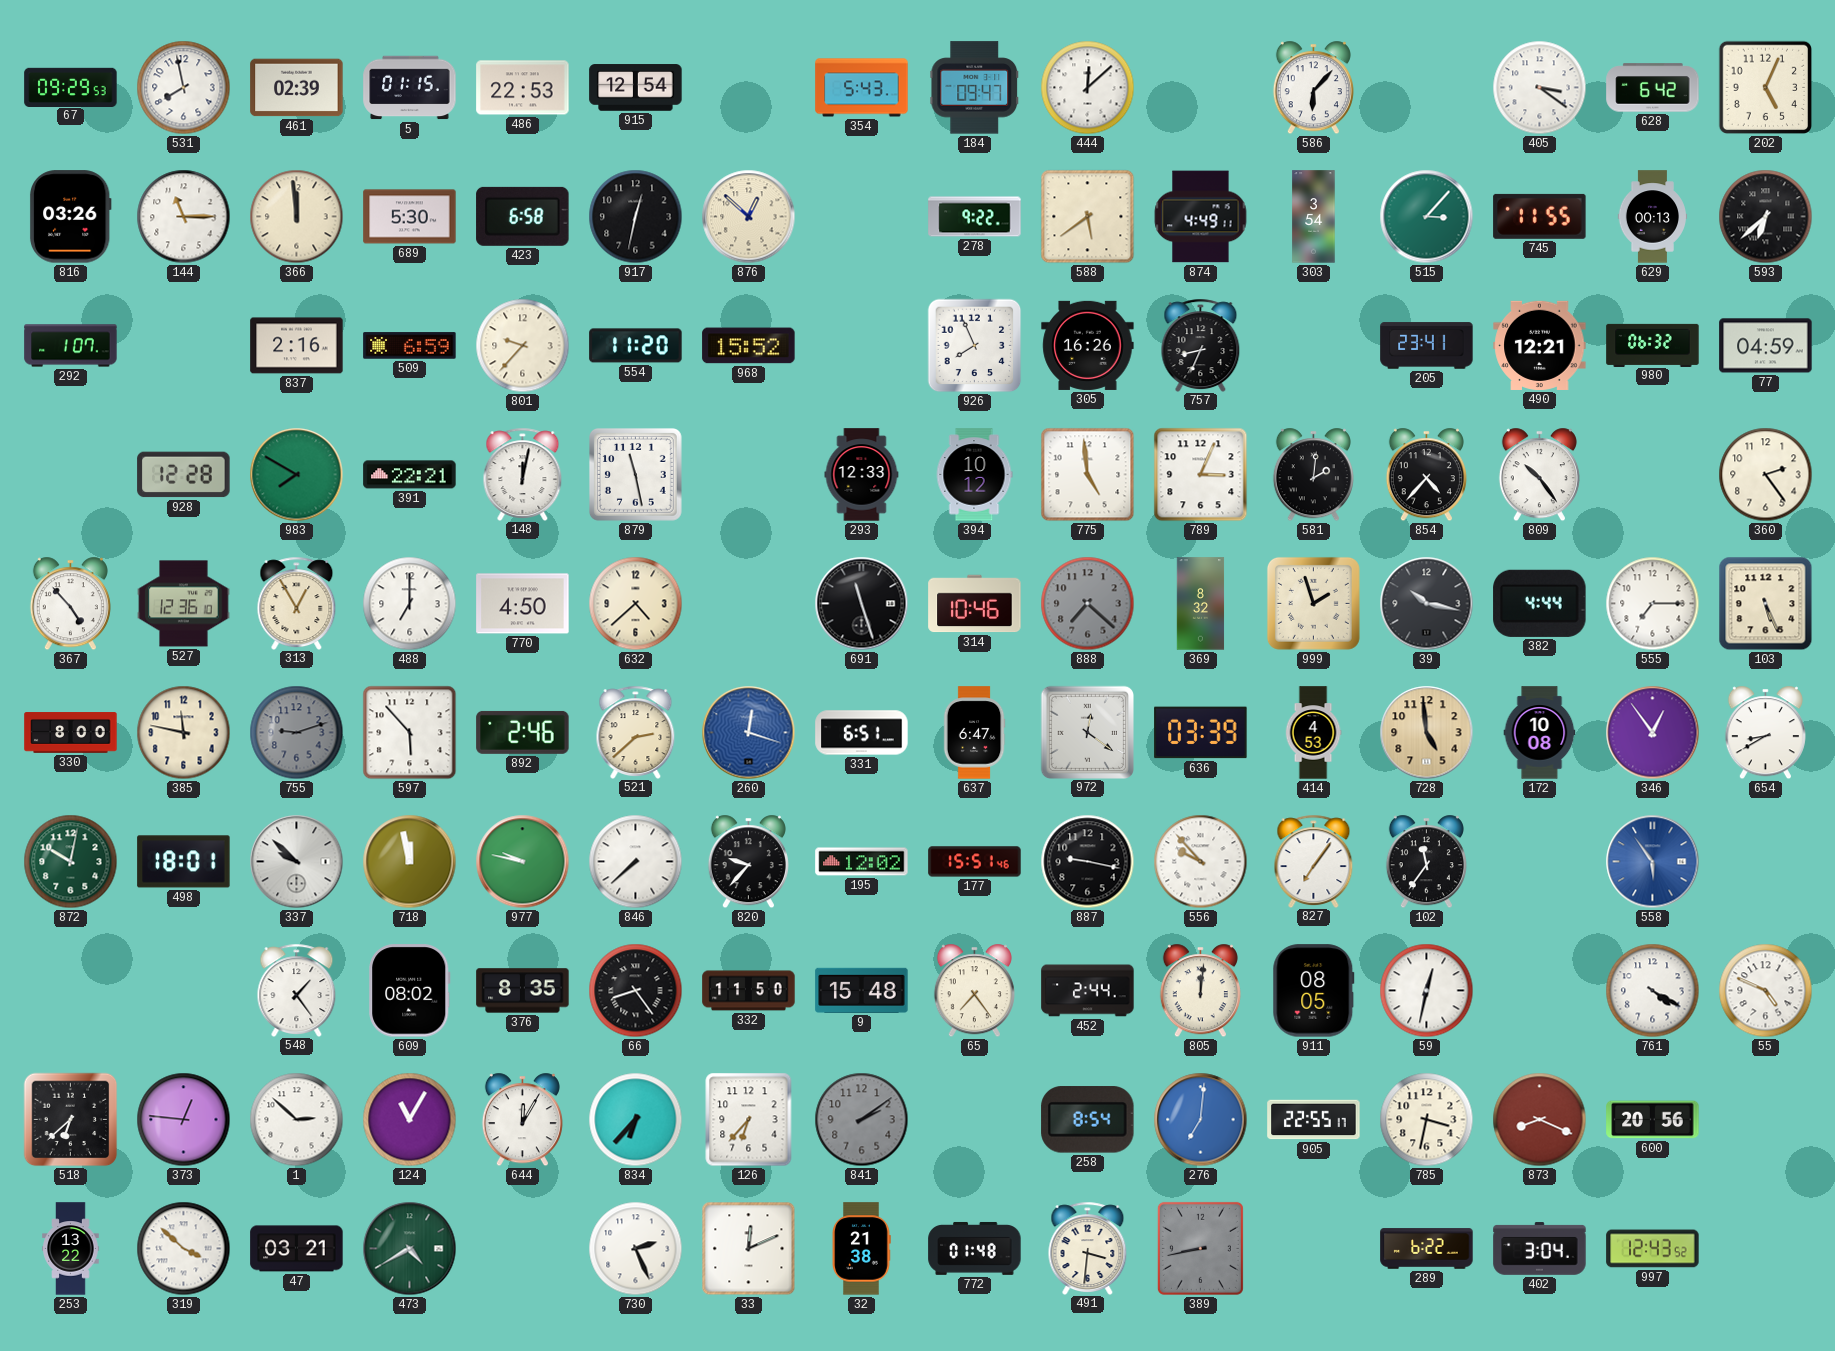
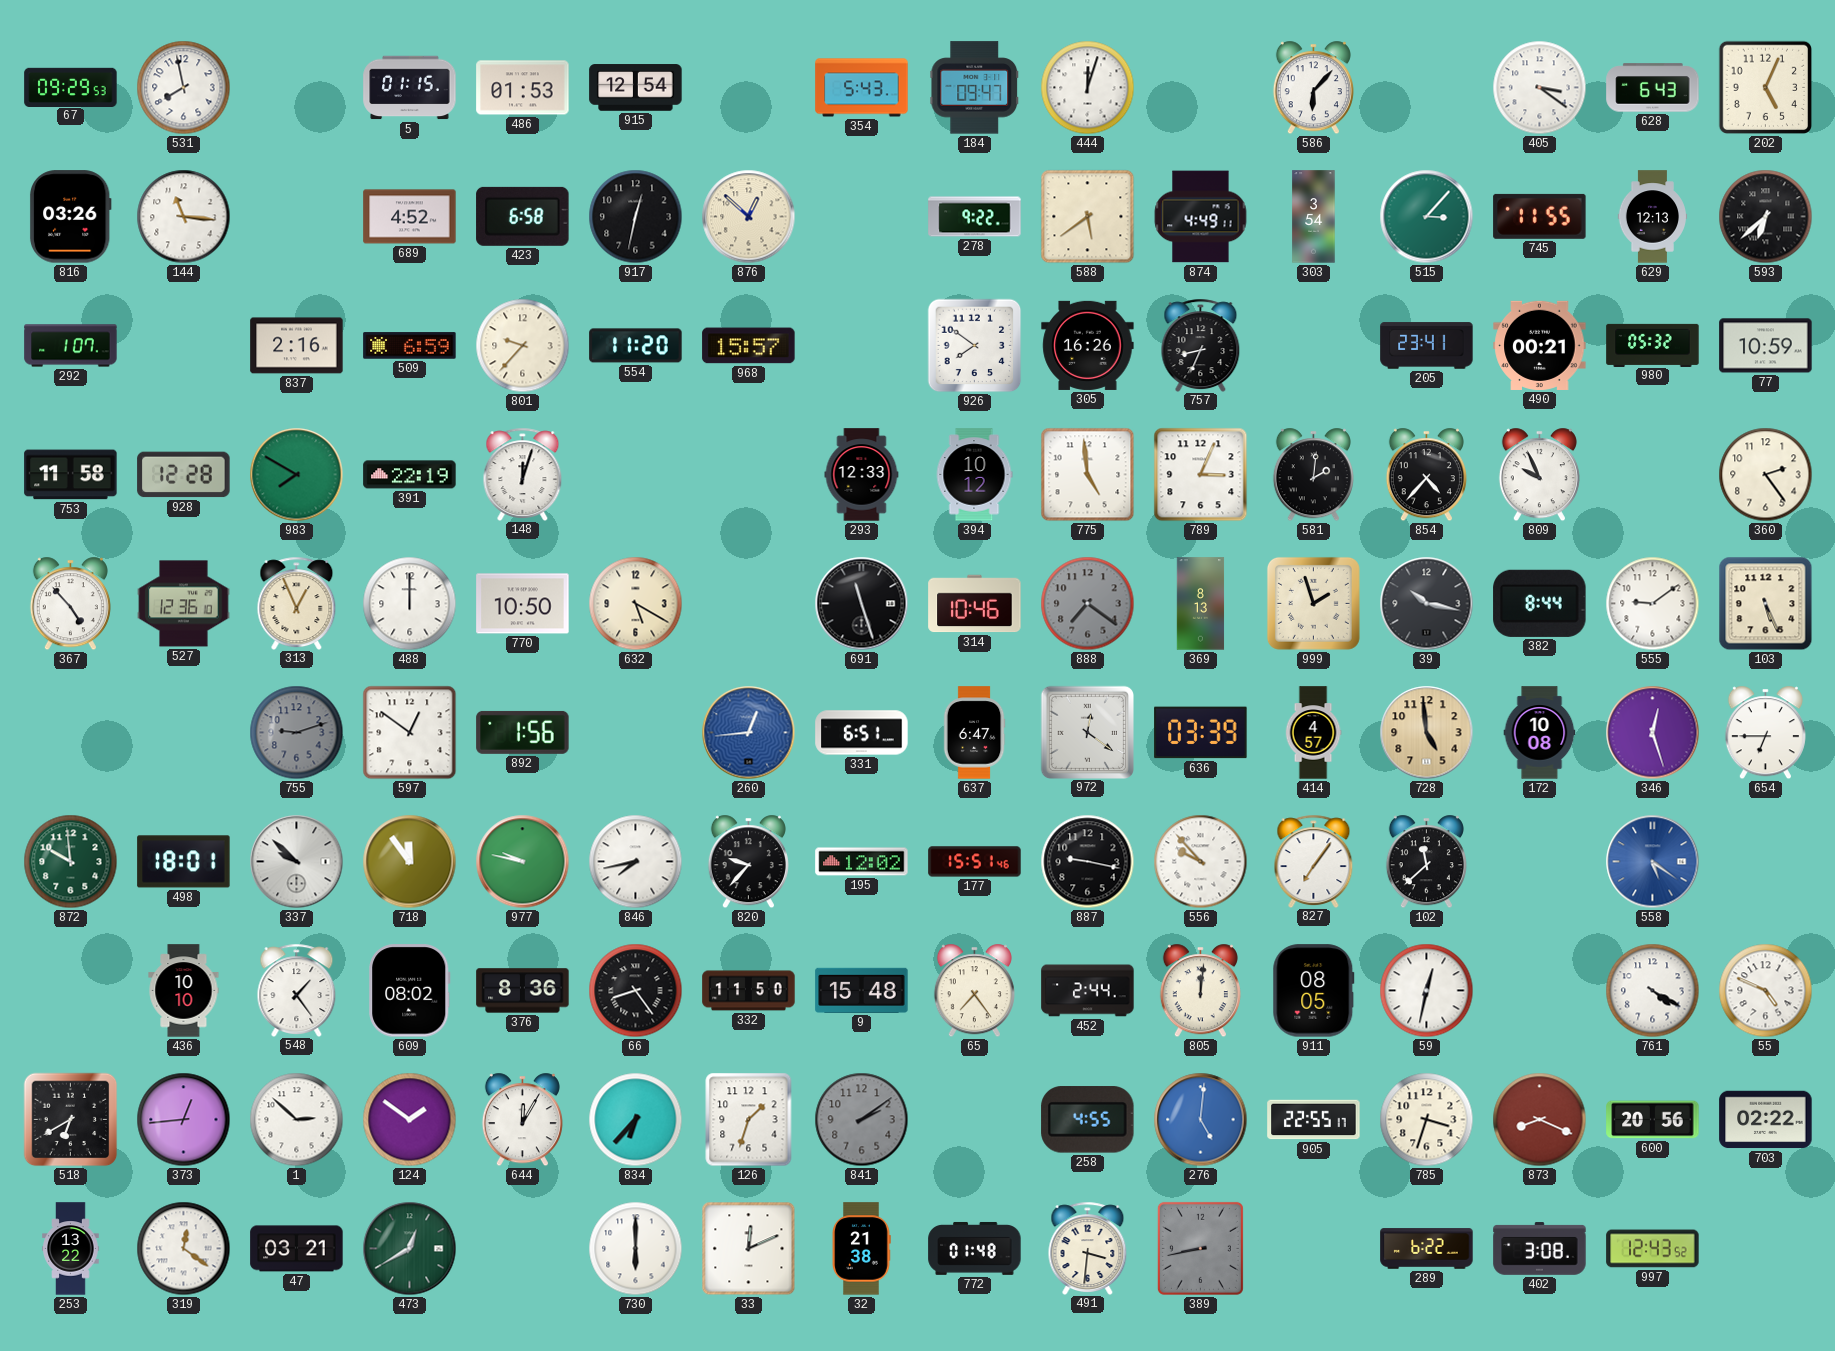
461: 02:39 -> none
486: 22:53 -> 01:53
444: 12:08 -> 12:03
628: 6:42 -> 6:43
144: 11:15 -> 11:16
366: 11:59 -> none
689: 5:30 -> 4:52
629: 00:13 -> 12:13
968: 15:52 -> 15:57
926: 7:56 -> 7:51
490: 12:21 -> 00:21
980: 06:32 -> 05:32
77: 04:59 -> 10:59
753: none -> 11:58
391: 22:21 -> 22:19
148: 12:02 -> 12:03
879: 11:28 -> none
809: 10:24 -> 9:56
313: 12:55 -> 12:56
488: 7:00 -> 12:00
770: 4:50 -> 10:50
632: 4:38 -> 5:20
888: 7:22 -> 7:21
369: 8:32 -> 8:13
382: 4:44 -> 8:44
555: 7:15 -> 9:09
330: 8:00 -> none
385: 11:47 -> none
597: 5:53 -> 12:51
892: 2:46 -> 1:56
521: 2:38 -> none
260: 12:18 -> 12:44
414: 4:53 -> 4:57
346: 12:54 -> 12:27
654: 8:40 -> 6:45
872: 10:02 -> 9:59
718: 11:58 -> 11:54
846: 7:38 -> 7:43
102: 11:36 -> 11:38
558: 5:54 -> 5:21
436: none -> 10:10
376: 8:35 -> 8:36
518: 6:38 -> 6:40
373: 12:46 -> 12:44
124: 11:05 -> 1:51
126: 6:37 -> 1:33
258: 8:54 -> 4:55
276: 7:01 -> 5:01
785: 3:32 -> 3:33
703: none -> 02:22
319: 3:52 -> 12:21
473: 4:40 -> 12:40
730: 2:26 -> 6:00
402: 3:04 -> 3:08
